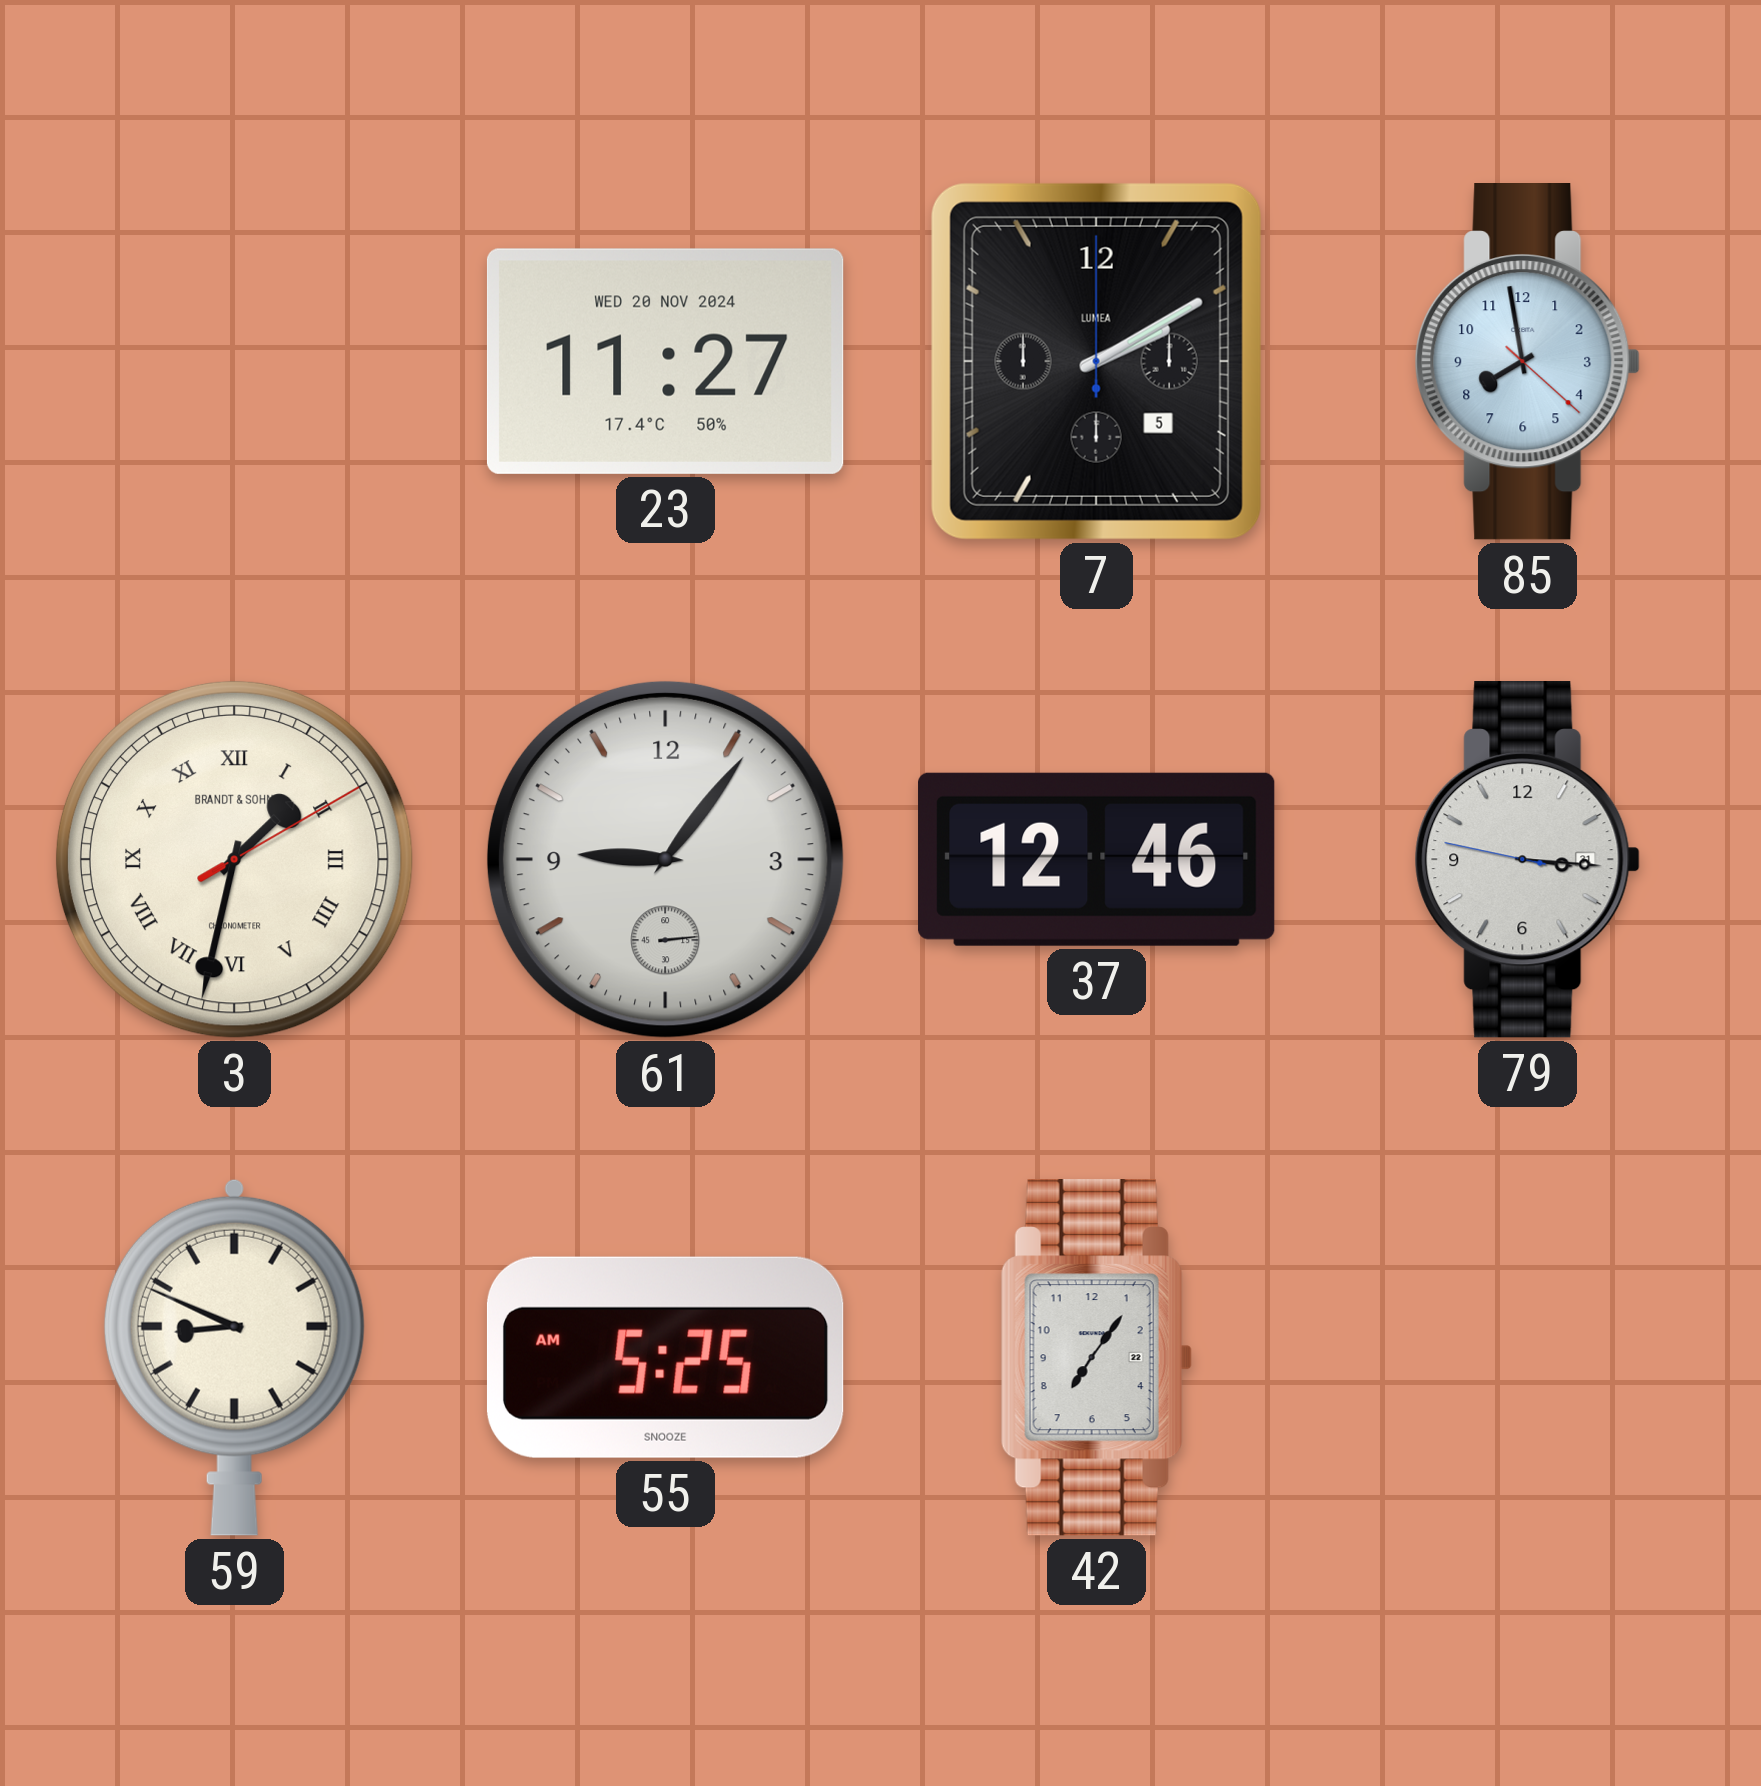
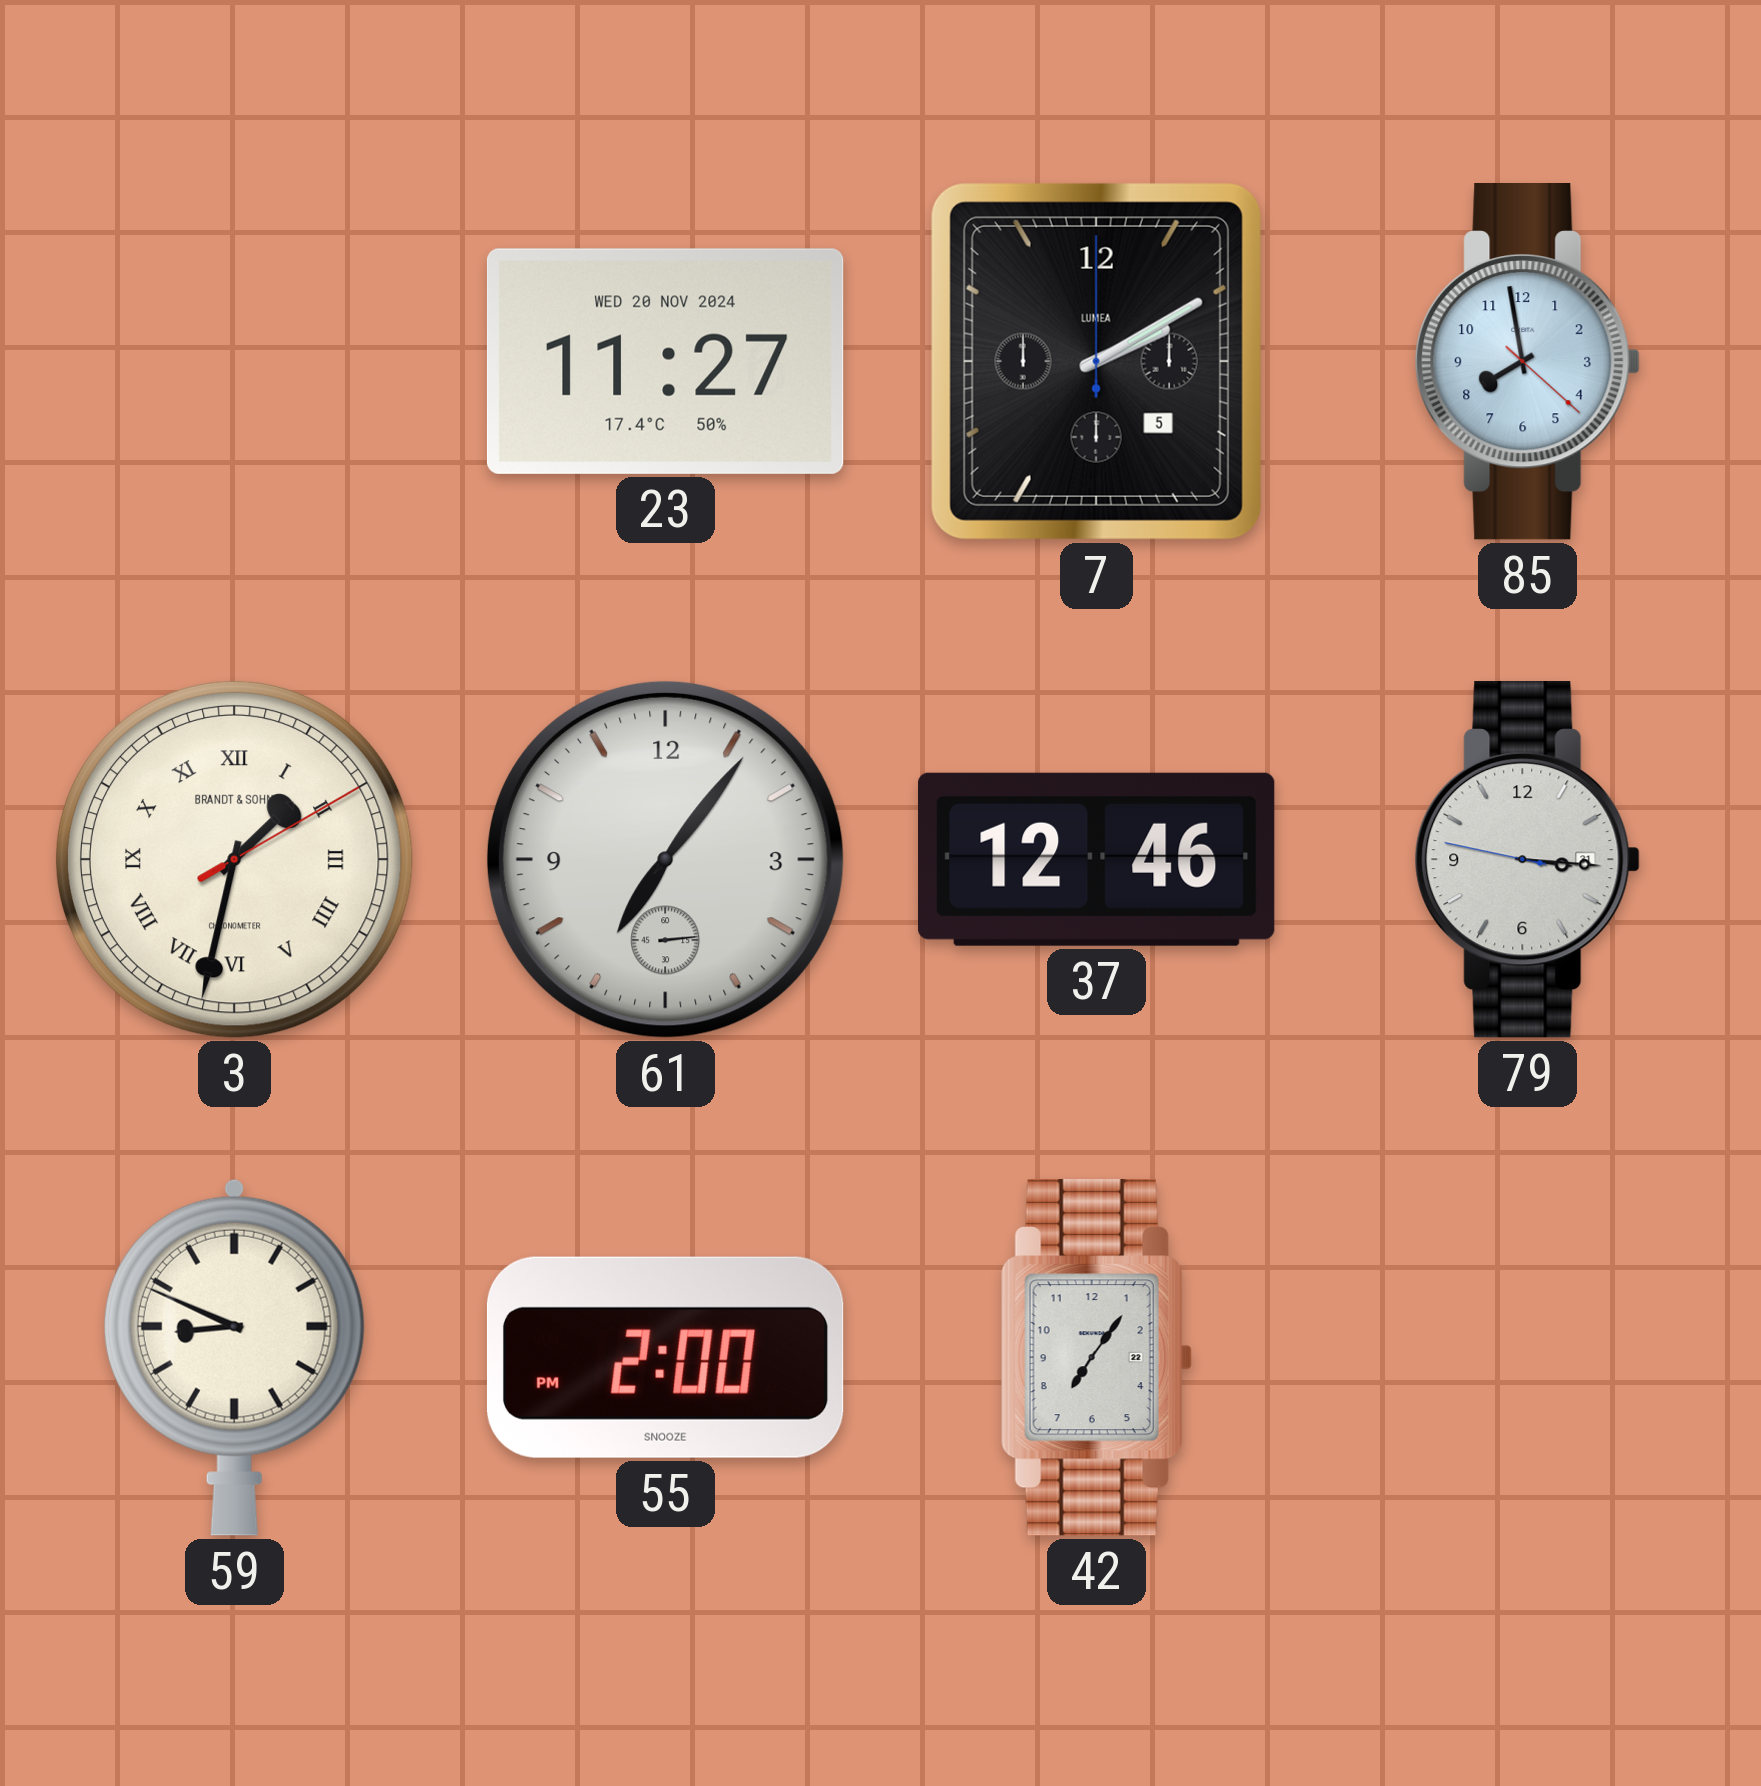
61: 9:06 -> 7:06
55: 5:25 -> 2:00
